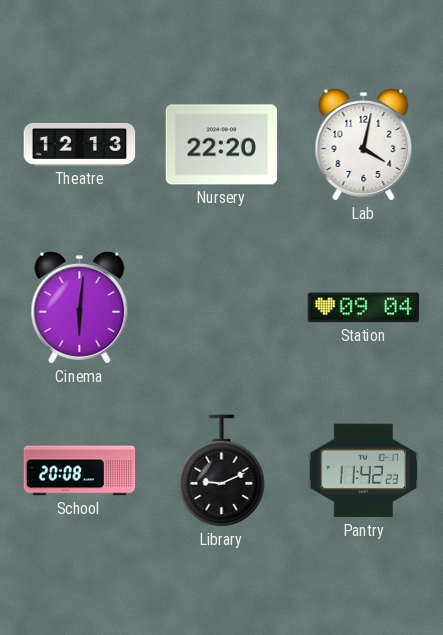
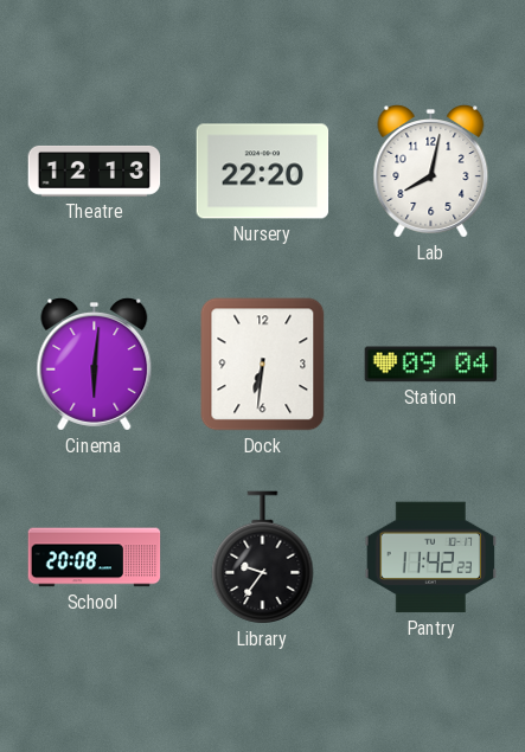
Lab: 4:02 -> 8:02
Dock: none -> 6:31
Library: 9:11 -> 9:36
